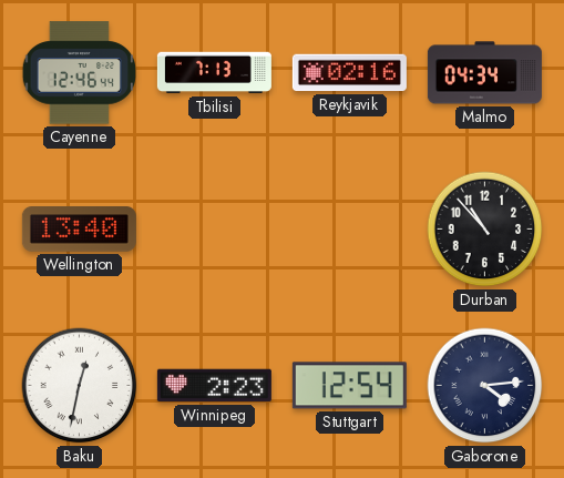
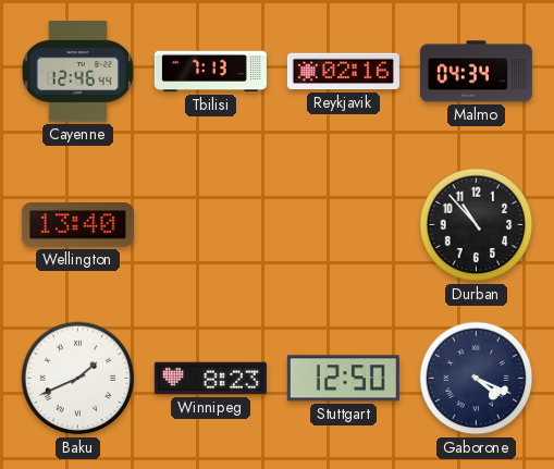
Baku: 12:32 -> 1:41
Winnipeg: 2:23 -> 8:23
Stuttgart: 12:54 -> 12:50
Gaborone: 4:14 -> 4:19
